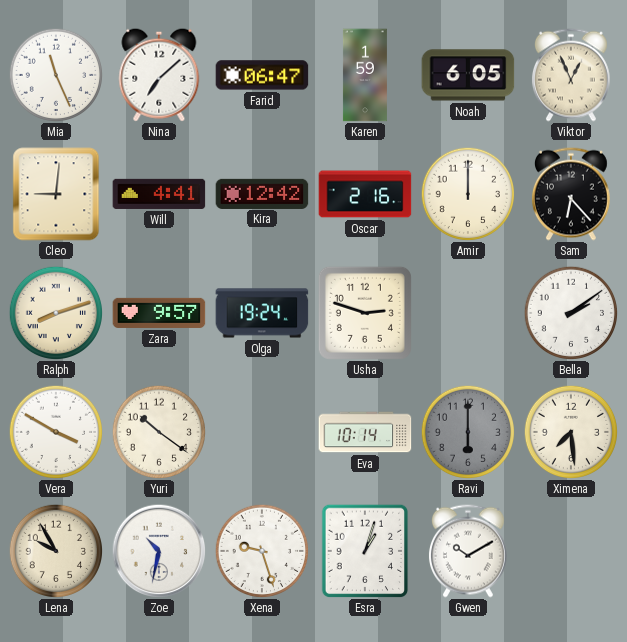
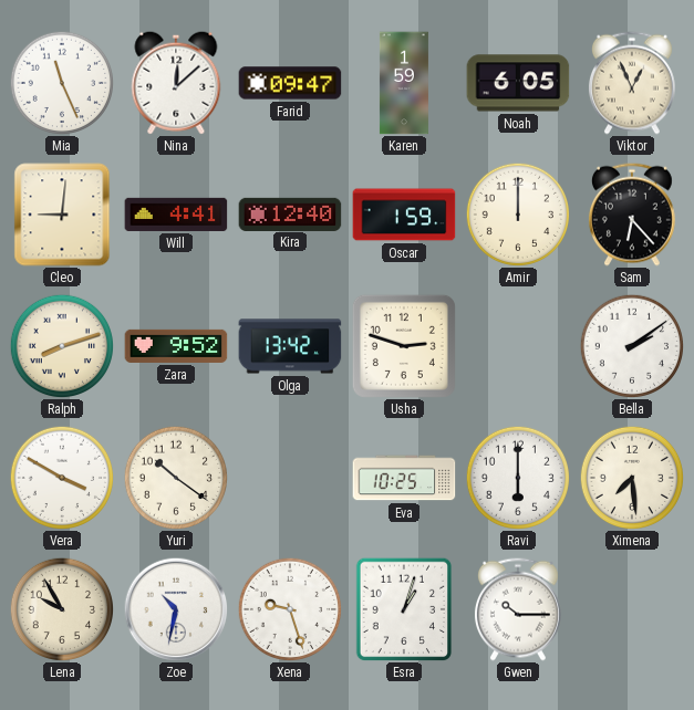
Nina: 7:08 -> 12:08
Farid: 06:47 -> 09:47
Kira: 12:42 -> 12:40
Oscar: 2:16 -> 1:59
Zara: 9:57 -> 9:52
Olga: 19:24 -> 13:42
Eva: 10:14 -> 10:25
Ravi dial: grey -> white
Gwen: 10:10 -> 10:15
